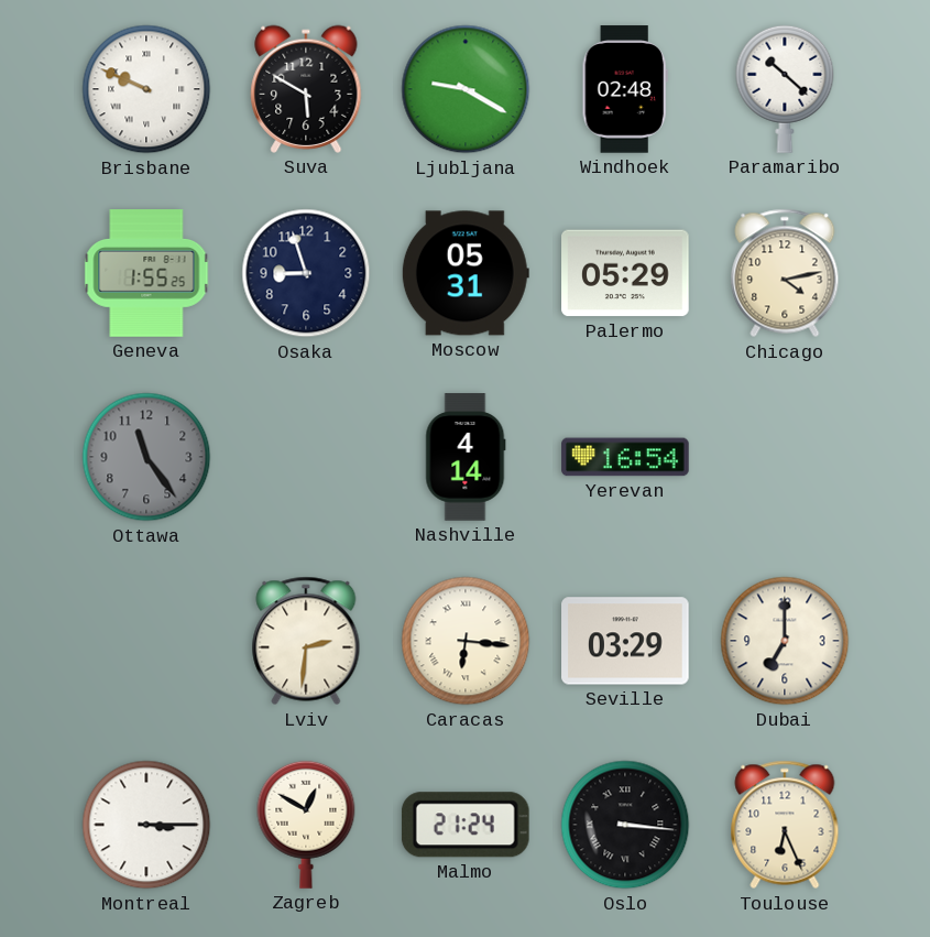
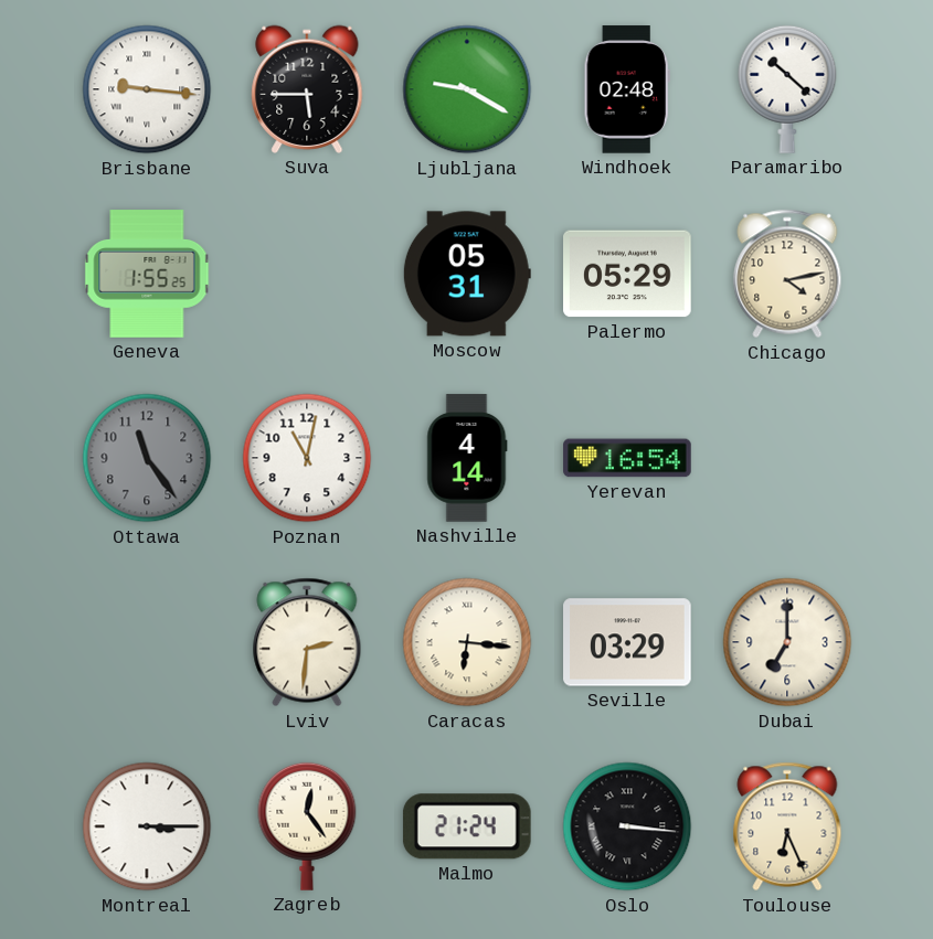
Brisbane: 9:49 -> 9:16
Suva: 5:50 -> 5:45
Osaka: 8:57 -> none
Poznan: none -> 11:02
Zagreb: 12:50 -> 12:24
